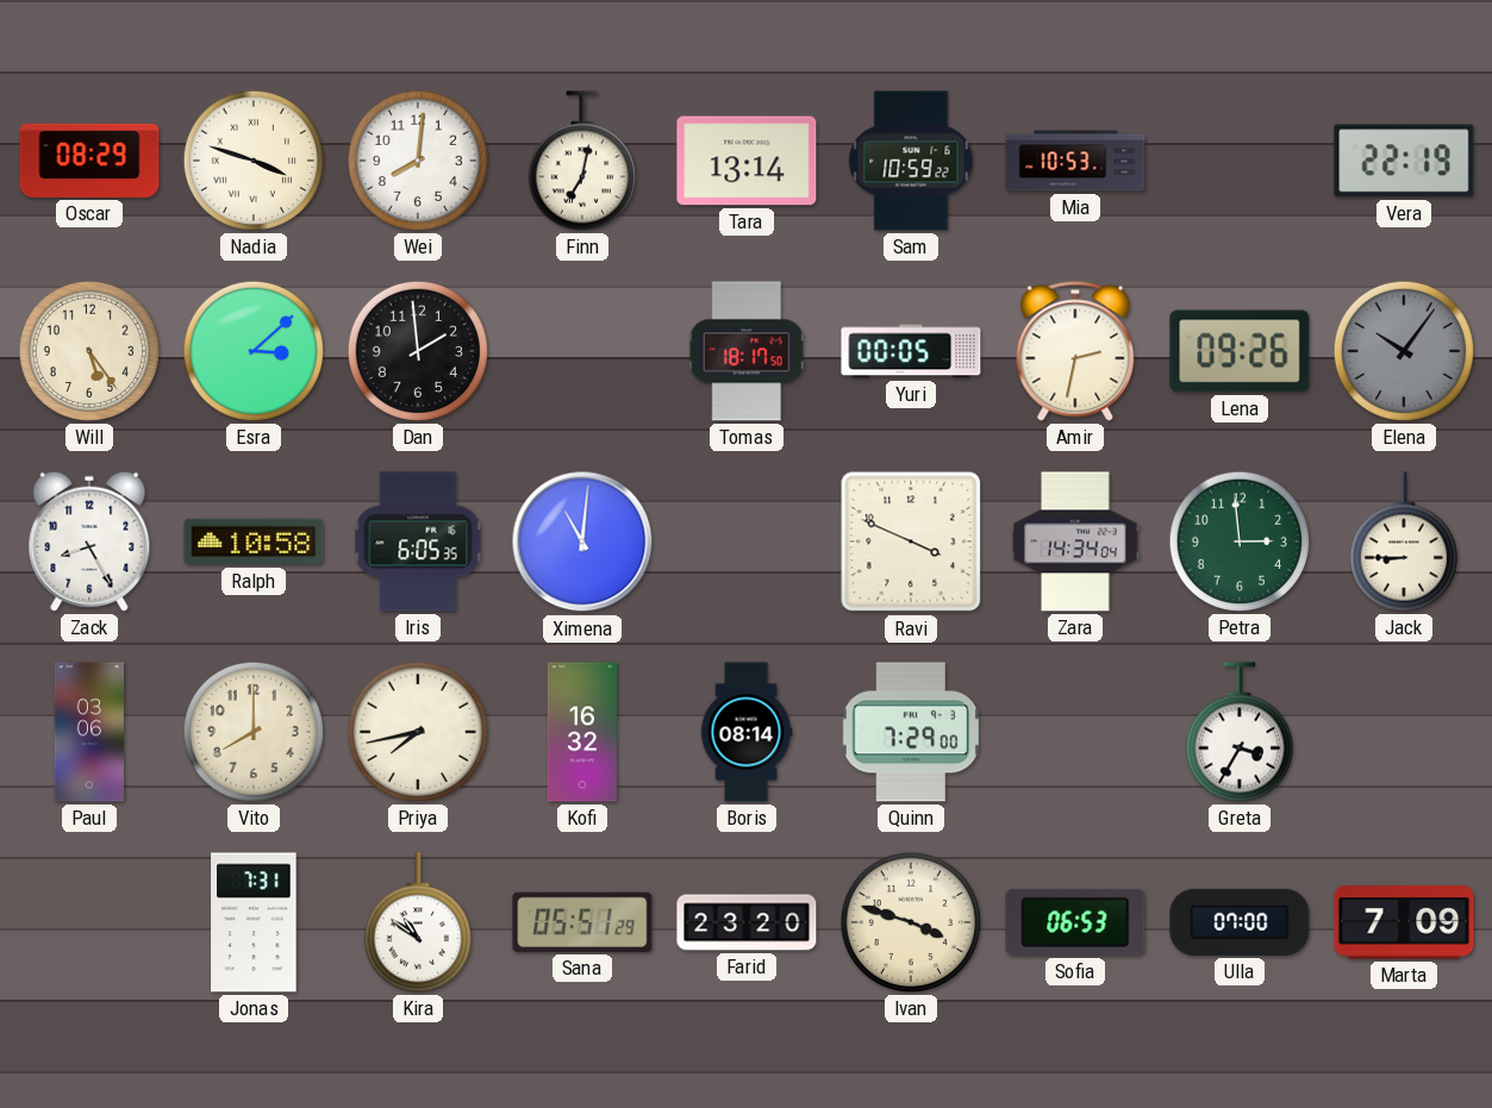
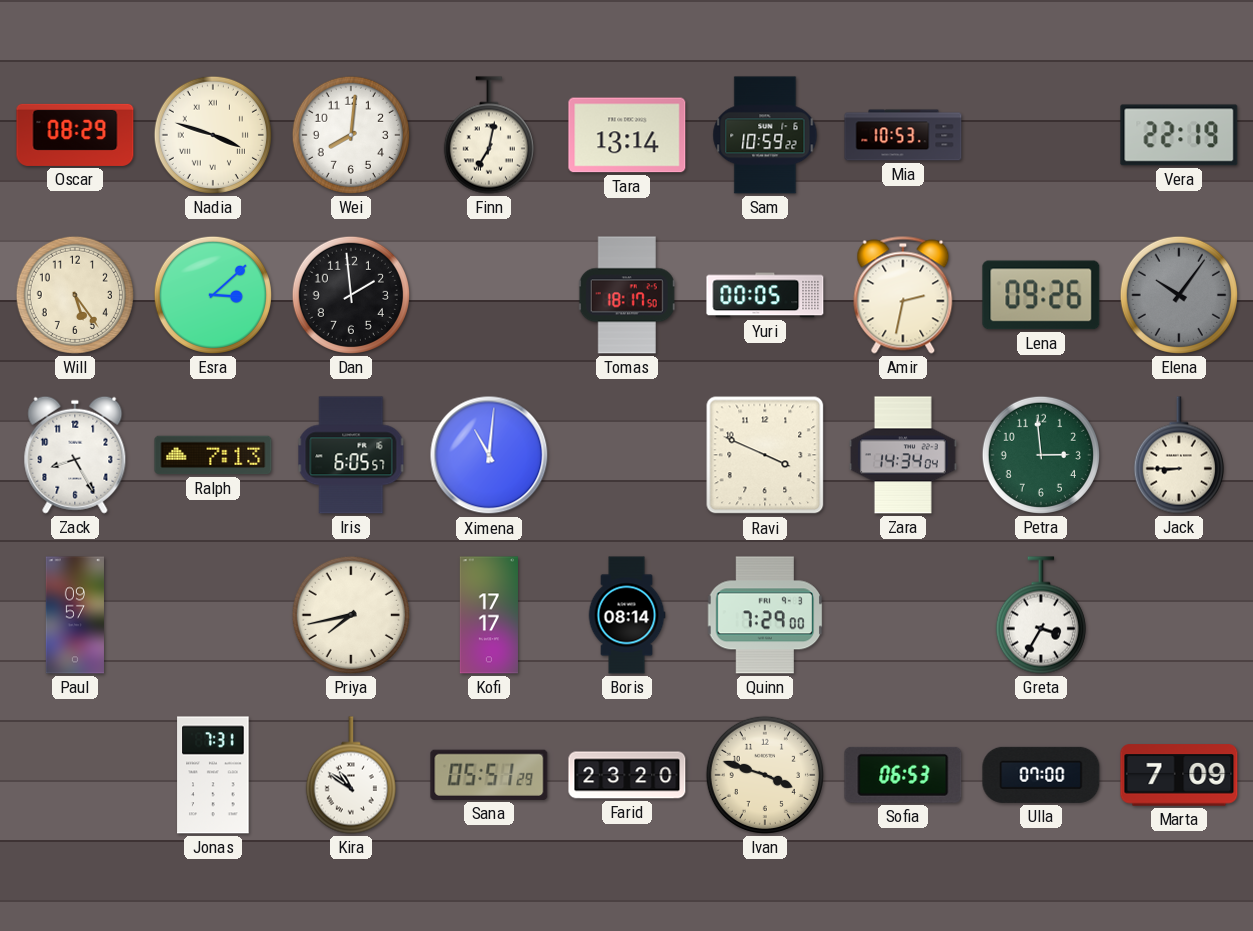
Ralph: 10:58 -> 7:13
Iris: 6:05:35 -> 6:05:57
Paul: 03:06 -> 09:57
Vito: 8:00 -> none
Kofi: 16:32 -> 17:17
